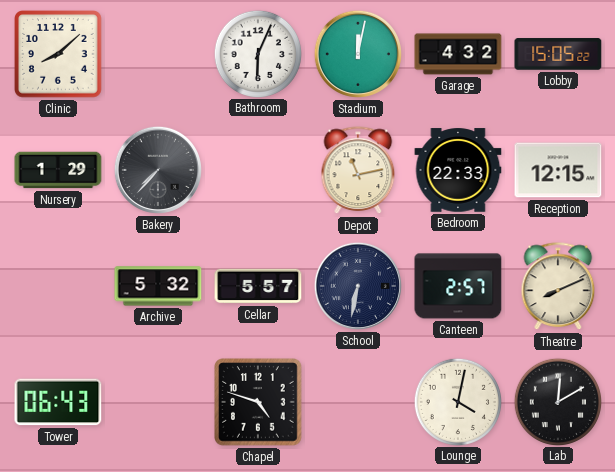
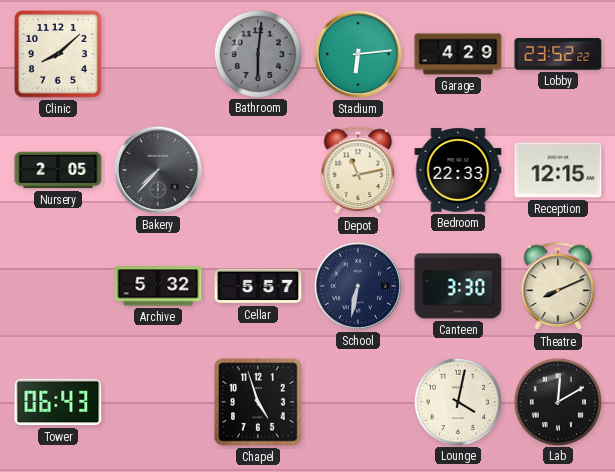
Bathroom: 6:04 -> 6:01
Bathroom dial: white -> grey
Stadium: 12:02 -> 6:14
Garage: 4:32 -> 4:29
Lobby: 15:05 -> 23:52
Nursery: 1:29 -> 2:05
Canteen: 2:57 -> 3:30
Chapel: 4:48 -> 4:57
